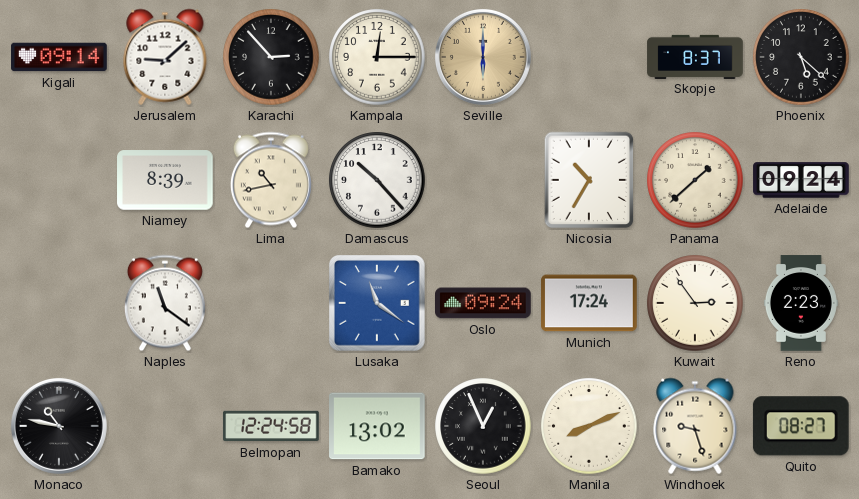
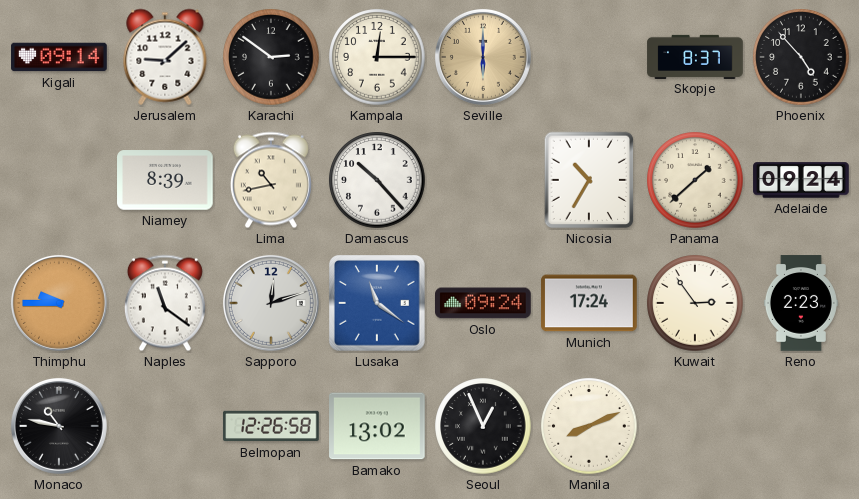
Karachi: 2:53 -> 2:51
Phoenix: 5:22 -> 4:53
Thimphu: none -> 9:45
Sapporo: none -> 12:12
Belmopan: 12:24 -> 12:26
Windhoek: 9:27 -> none
Quito: 08:27 -> none
